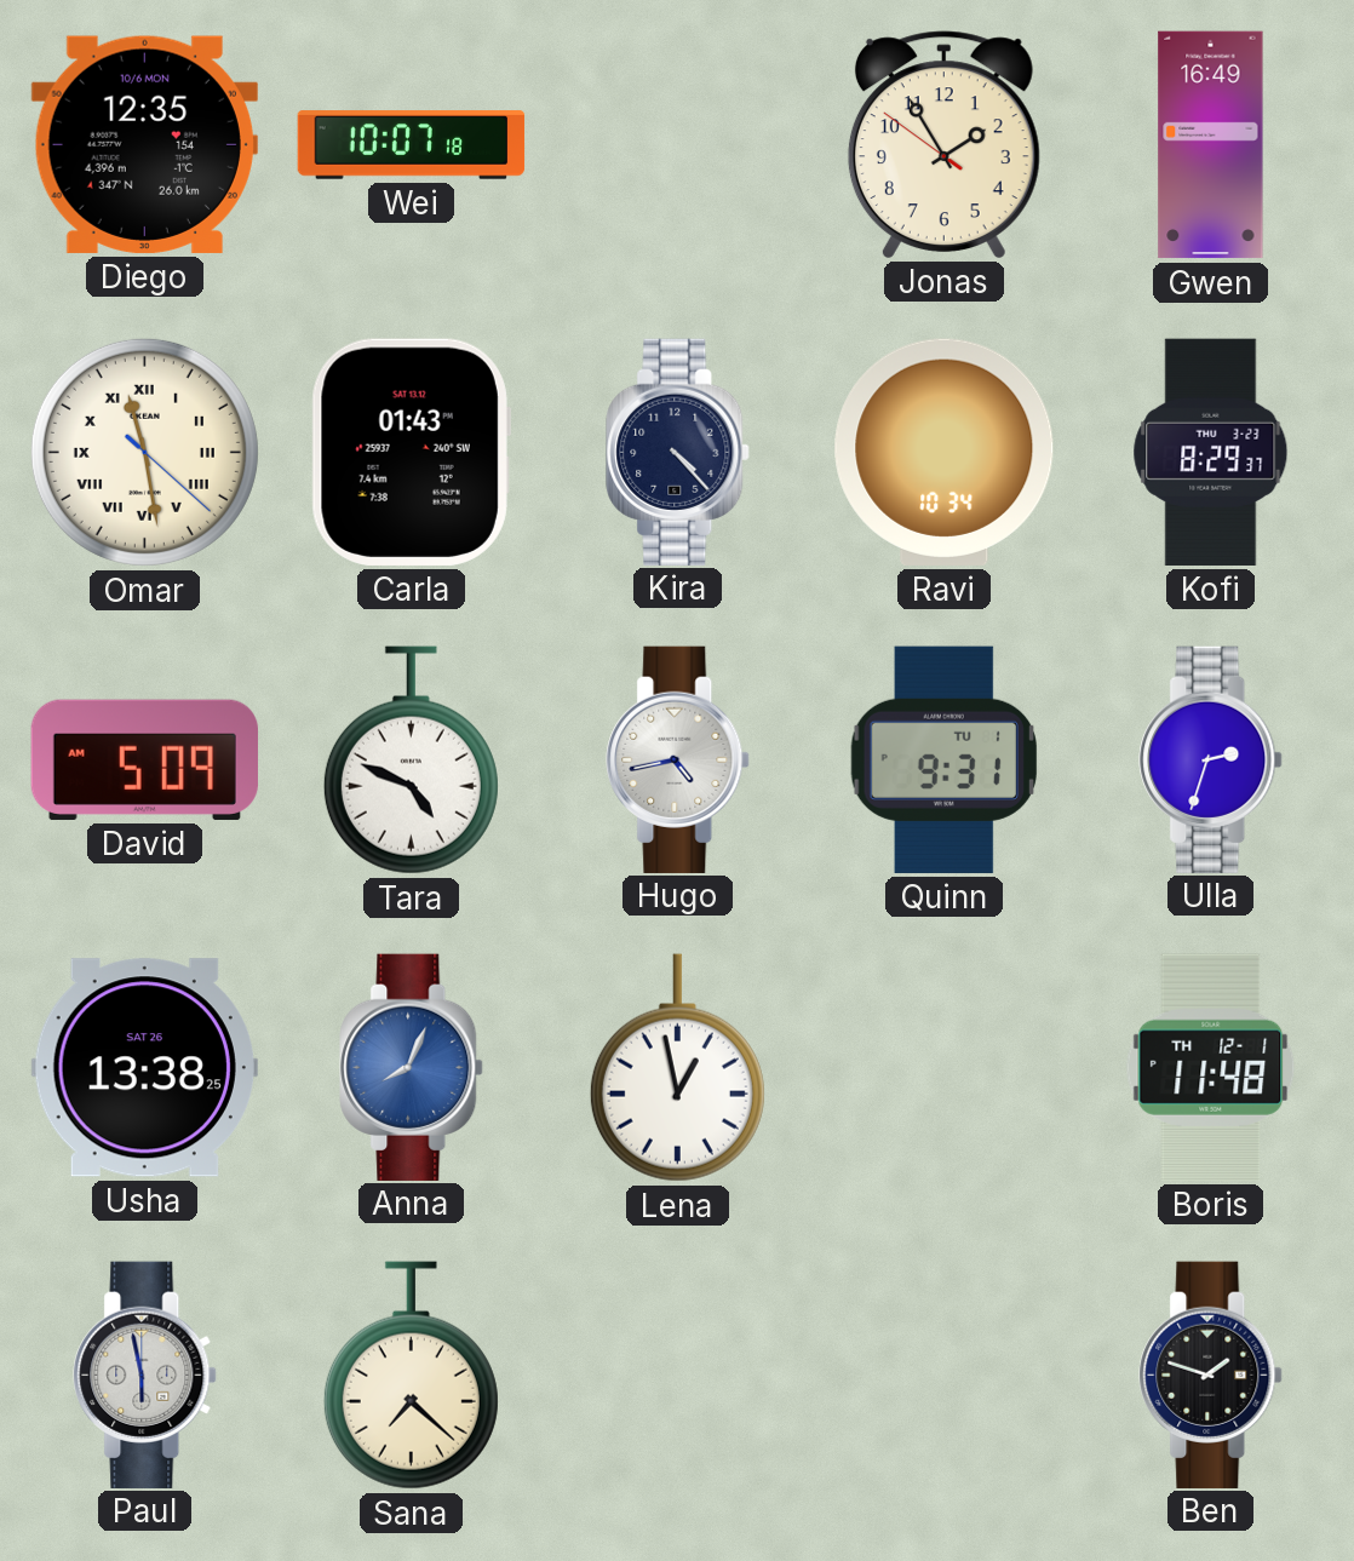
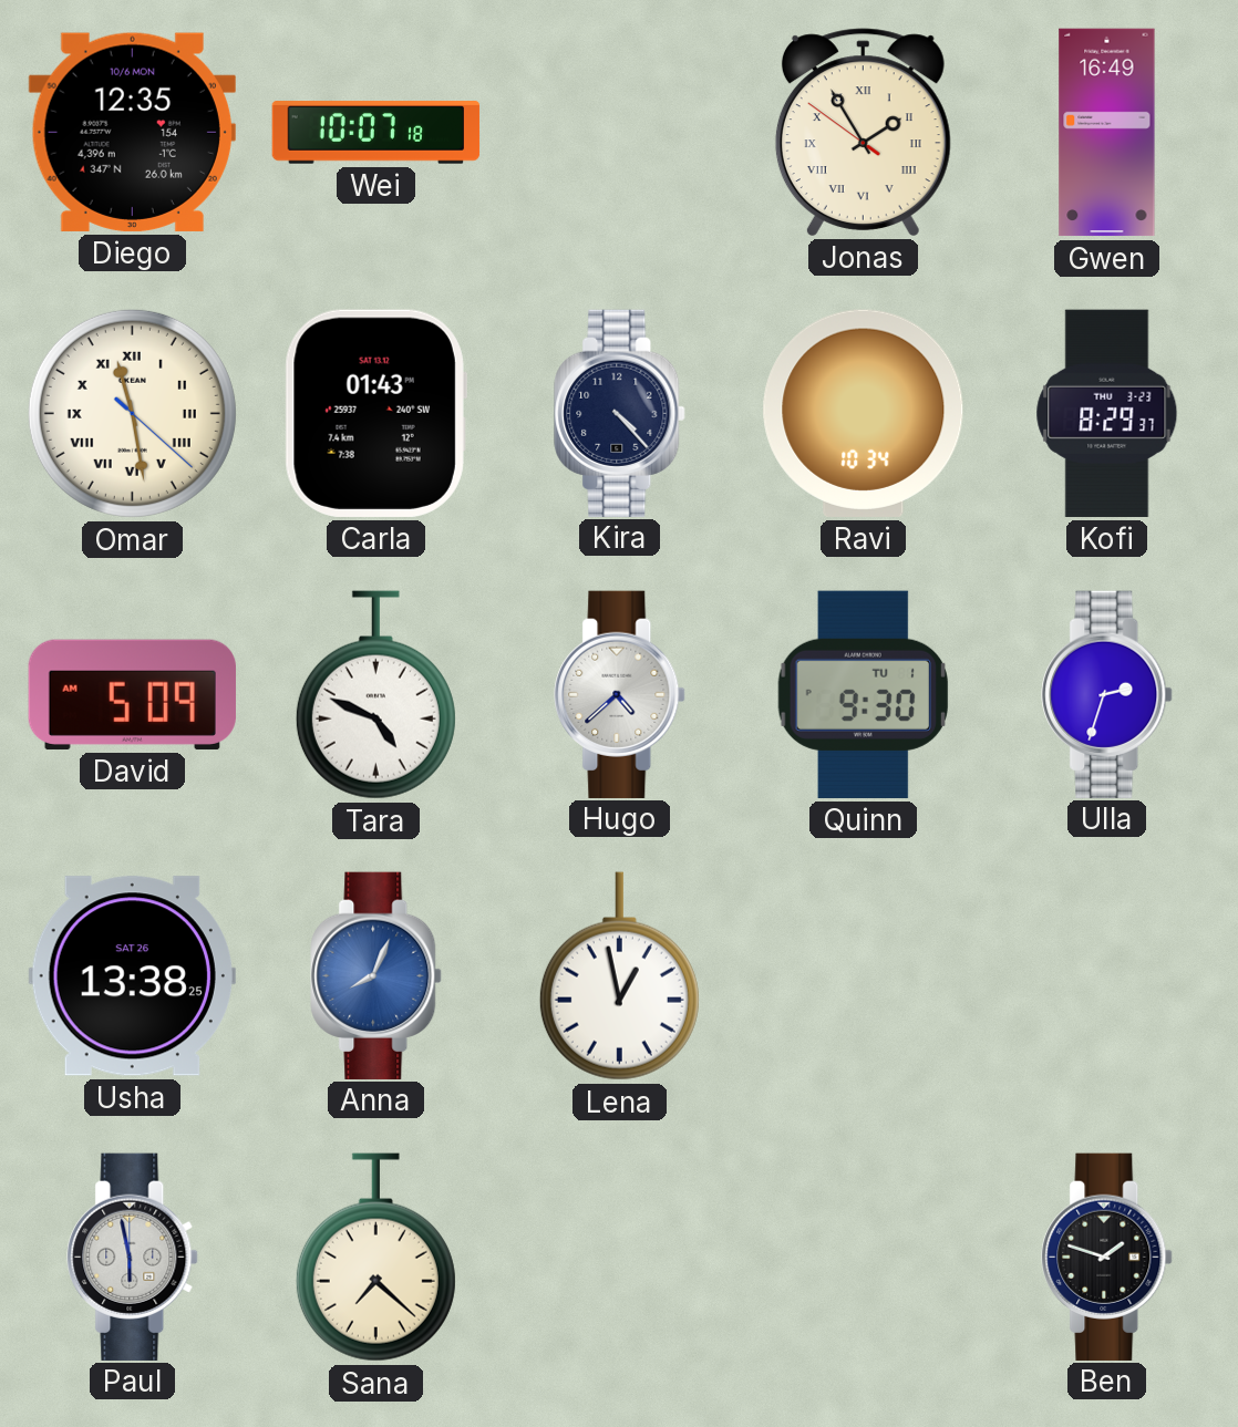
Jonas numerals: Arabic -> Roman
Hugo: 4:43 -> 4:38
Quinn: 9:31 -> 9:30
Boris: 11:48 -> none
